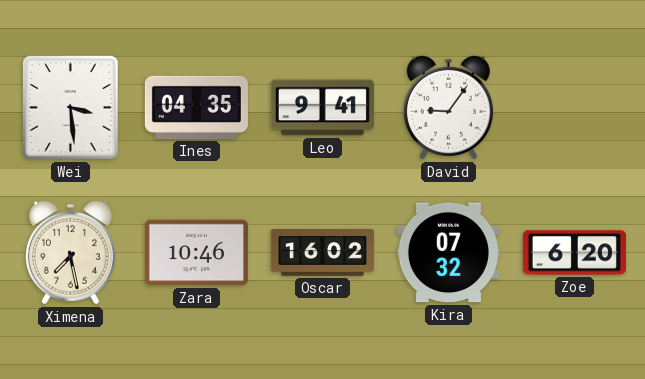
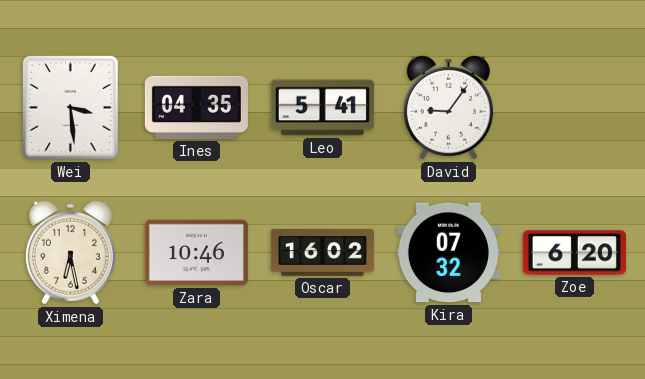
Leo: 9:41 -> 5:41
Ximena: 7:28 -> 6:28
